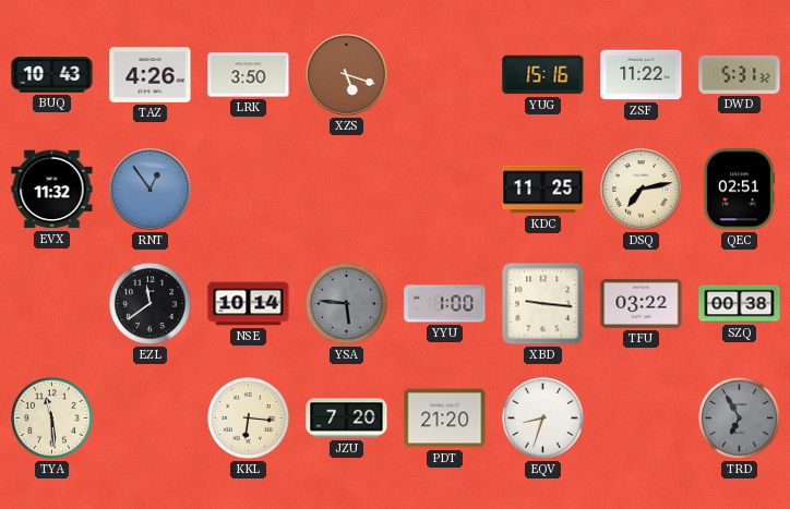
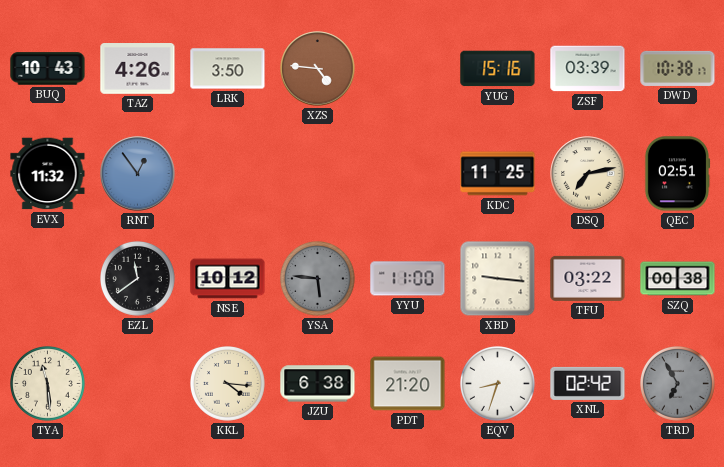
XZS: 5:18 -> 4:46
ZSF: 11:22 -> 03:39
DWD: 5:31 -> 10:38
NSE: 10:14 -> 10:12
YYU: 1:00 -> 11:00
KKL: 6:16 -> 4:16
JZU: 7:20 -> 6:38
XNL: none -> 02:42
